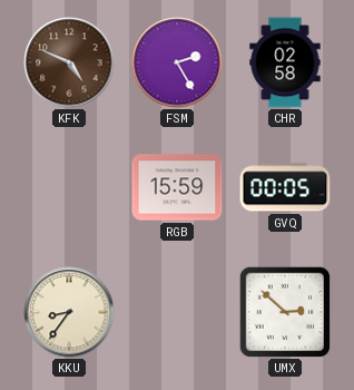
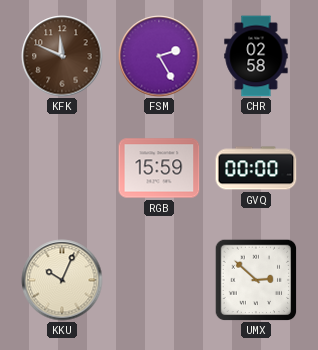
KFK: 4:49 -> 11:49
GVQ: 00:05 -> 00:00
KKU: 8:36 -> 10:04
